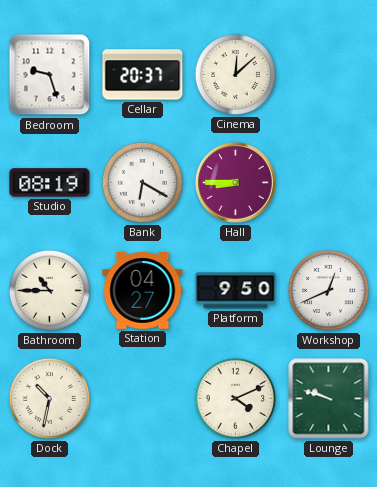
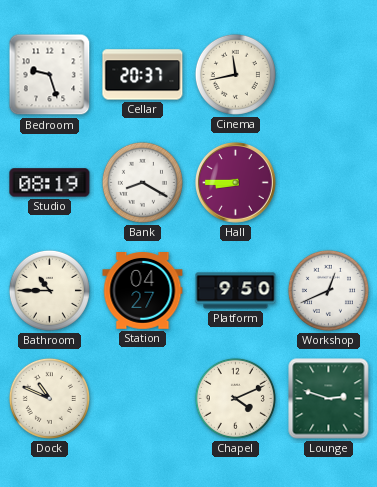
Cinema: 12:08 -> 11:43
Bank: 6:20 -> 8:20
Dock: 10:32 -> 10:49
Lounge: 9:48 -> 2:48
